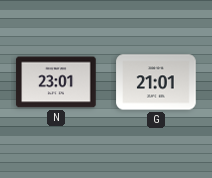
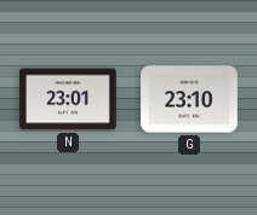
G: 21:01 -> 23:10
